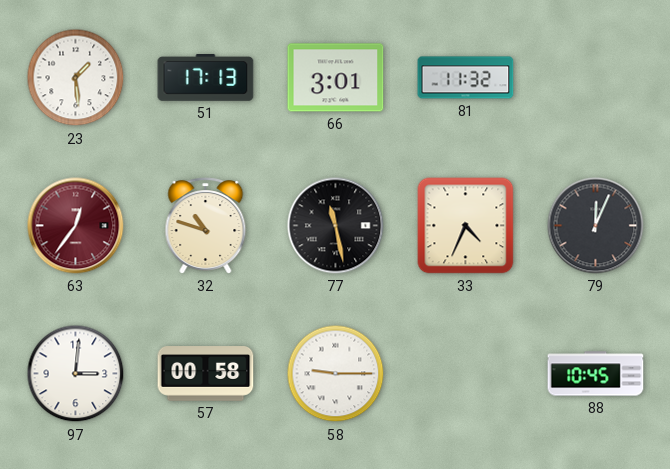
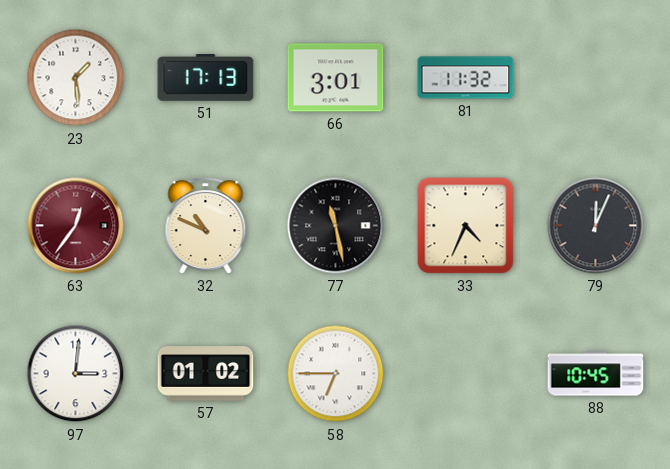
32: 10:48 -> 10:49
57: 00:58 -> 01:02
58: 9:15 -> 6:45
